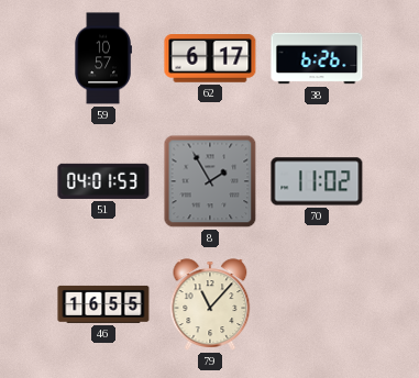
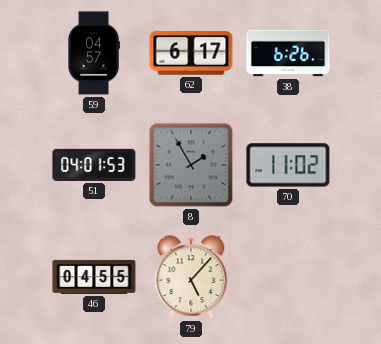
59: 10:57 -> 04:57
46: 16:55 -> 04:55
79: 11:07 -> 5:07
